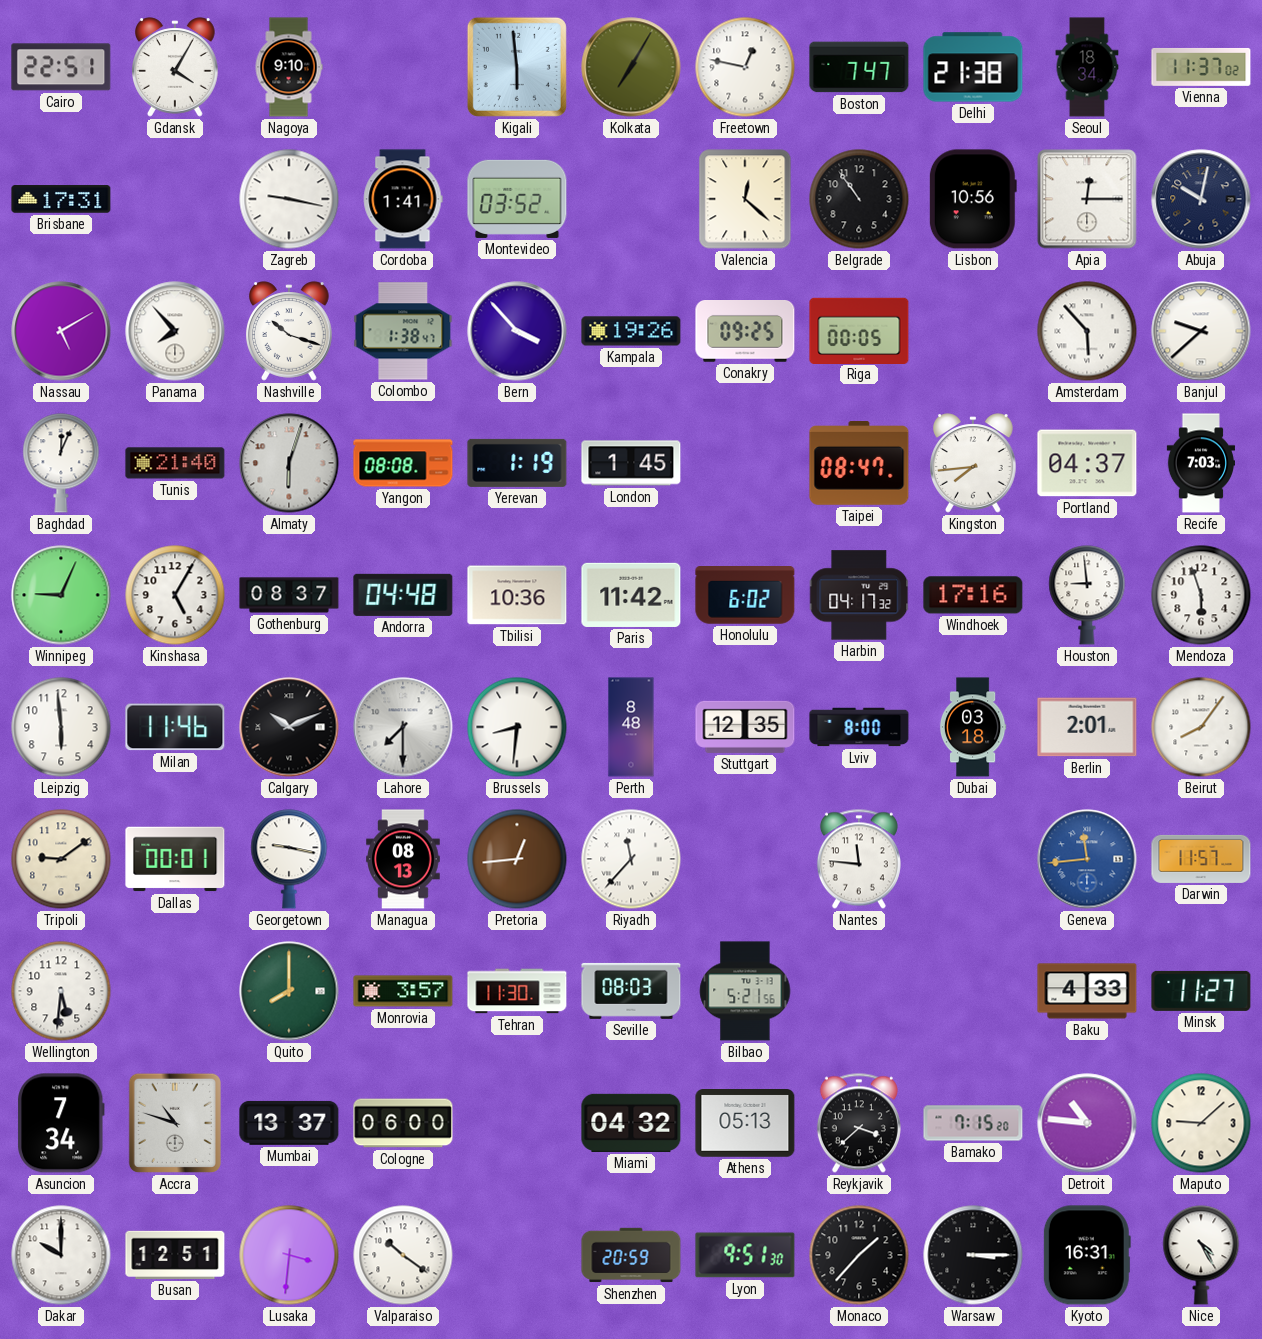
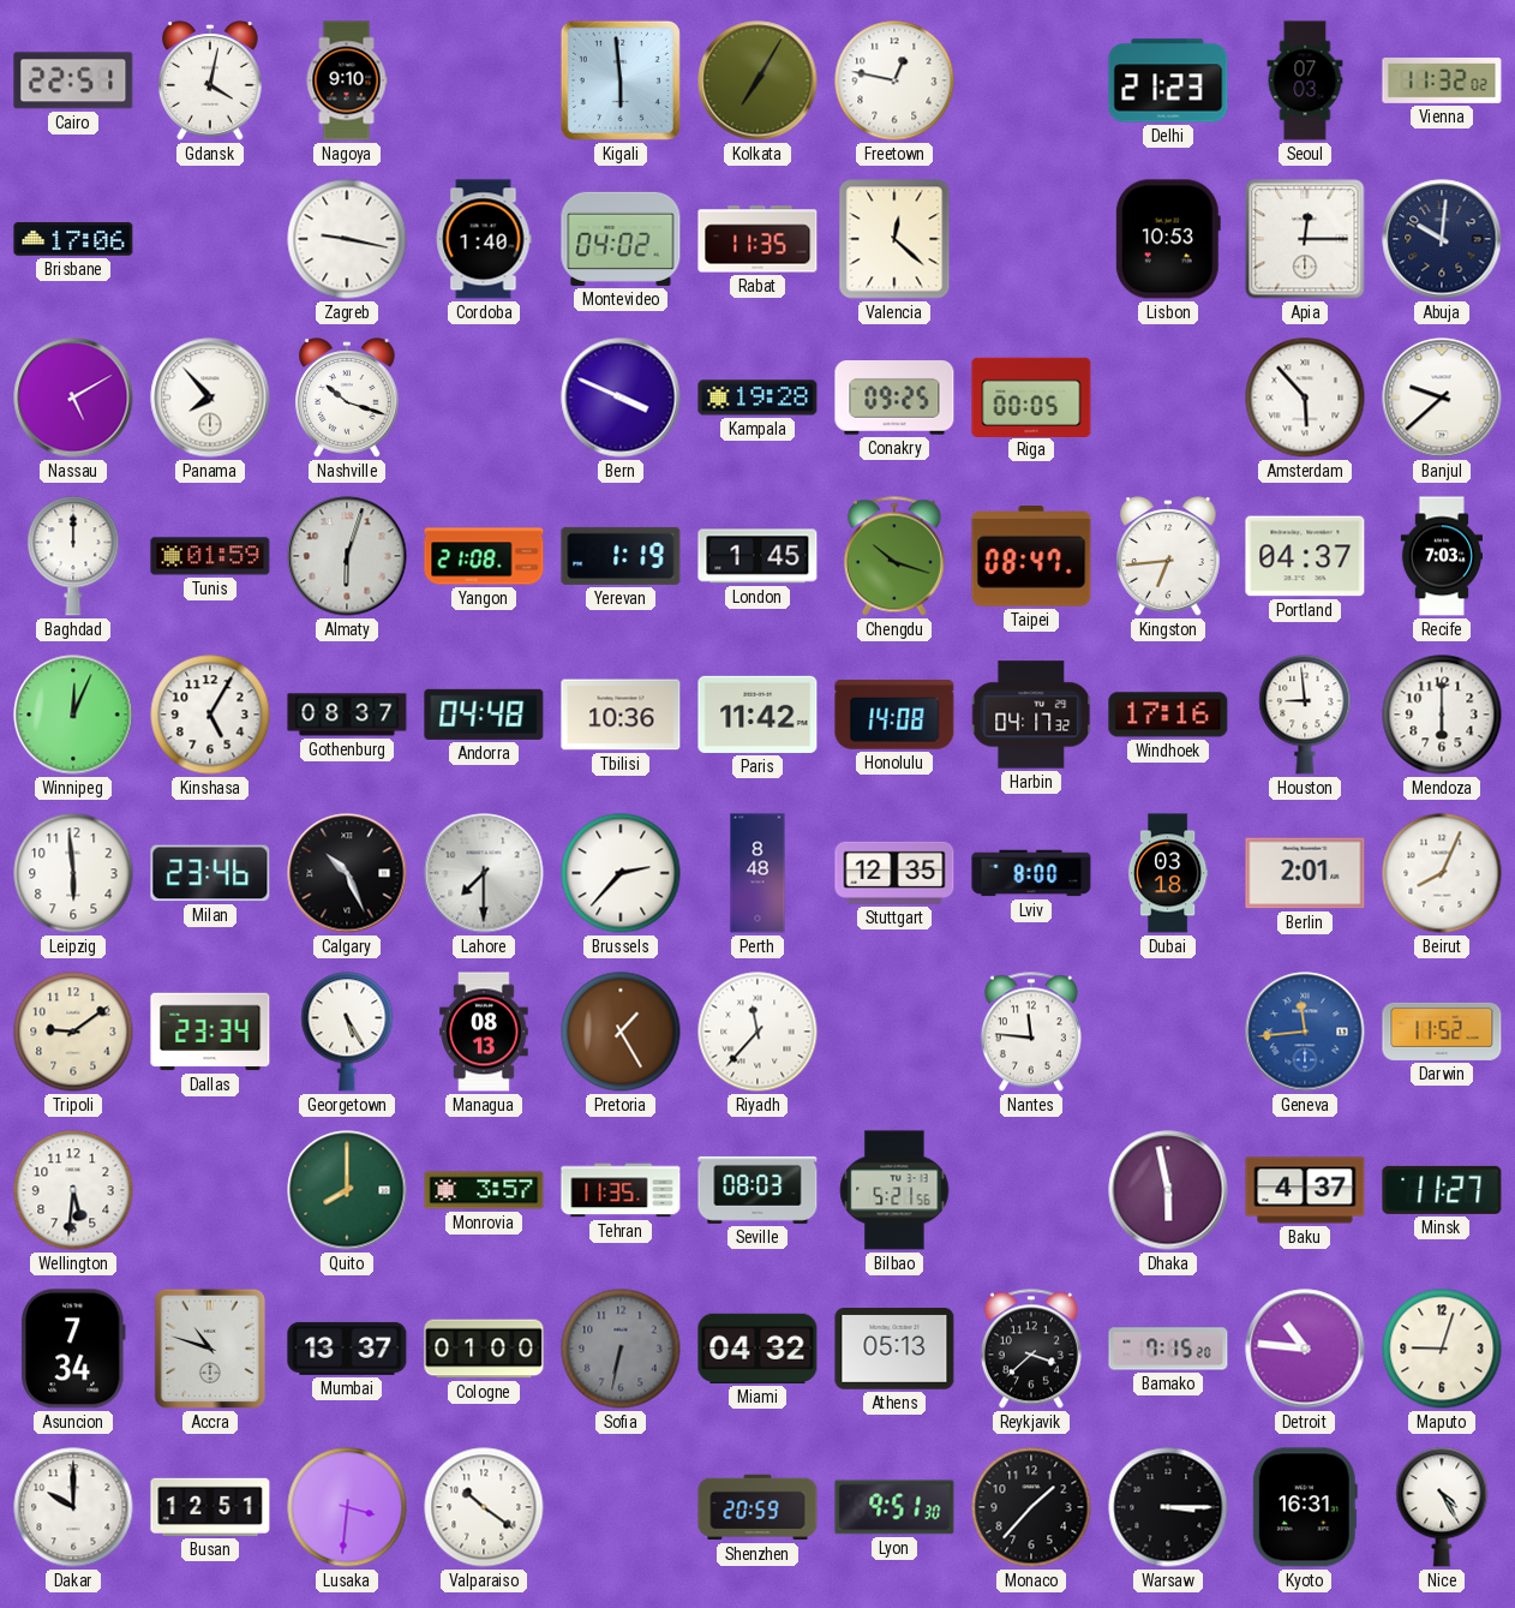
Gdansk: 4:05 -> 4:02
Boston: 7:47 -> none
Delhi: 21:38 -> 21:23
Seoul: 18:34 -> 07:03
Vienna: 11:37 -> 11:32
Brisbane: 17:31 -> 17:06
Cordoba: 1:41 -> 1:40
Montevideo: 03:52 -> 04:02
Rabat: none -> 11:35
Belgrade: 10:54 -> none
Lisbon: 10:56 -> 10:53
Abuja: 10:02 -> 10:01
Colombo: 1:38 -> none
Bern: 3:53 -> 3:49
Kampala: 19:26 -> 19:28
Baghdad: 12:04 -> 12:00
Tunis: 21:40 -> 01:59
Yangon: 08:08 -> 21:08
Chengdu: none -> 10:18
Kingston: 7:44 -> 6:44
Winnipeg: 9:04 -> 12:04
Honolulu: 6:02 -> 14:08
Mendoza: 5:57 -> 6:00
Milan: 11:46 -> 23:46
Calgary: 10:11 -> 10:26
Brussels: 8:31 -> 2:37
Beirut: 8:06 -> 8:04
Dallas: 00:01 -> 23:34
Georgetown: 9:17 -> 5:25
Pretoria: 12:44 -> 1:25
Darwin: 11:57 -> 11:52
Tehran: 11:30 -> 11:35
Dhaka: none -> 5:58
Baku: 4:33 -> 4:37
Cologne: 06:00 -> 01:00
Sofia: none -> 6:32
Maputo: 9:08 -> 9:03
